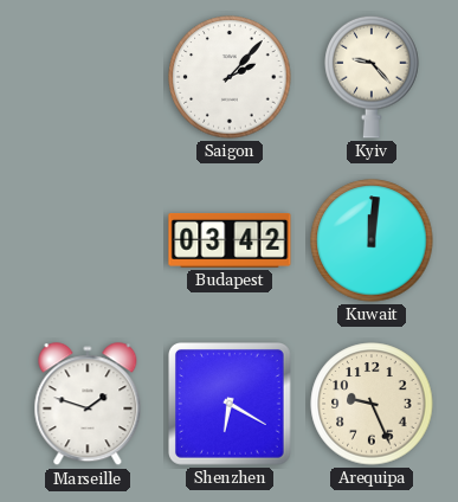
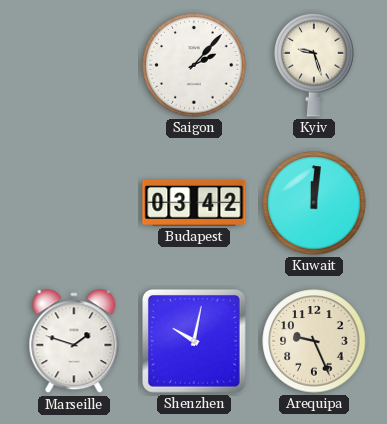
Kyiv: 9:23 -> 9:27
Shenzhen: 6:20 -> 10:02
